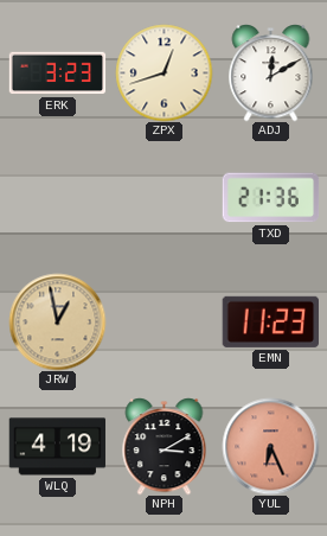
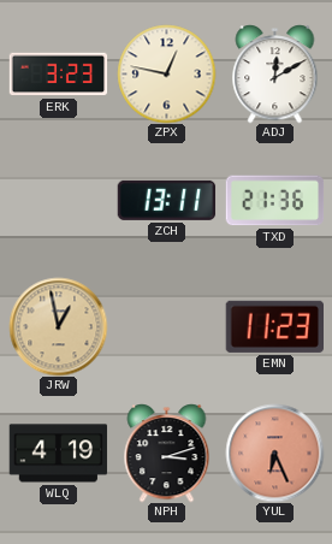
ZPX: 12:42 -> 12:47
ZCH: none -> 13:11
NPH: 3:10 -> 3:12
